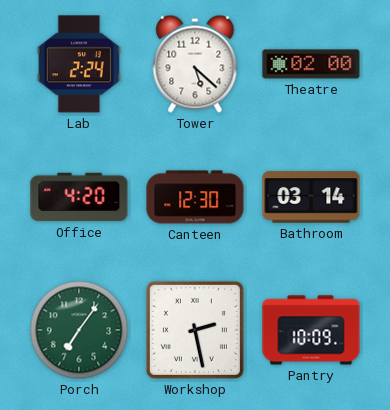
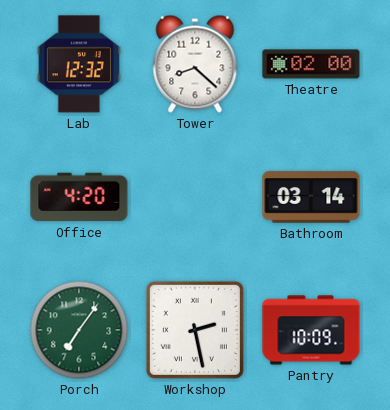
Lab: 2:24 -> 12:32
Tower: 5:22 -> 8:22
Canteen: 12:30 -> none
